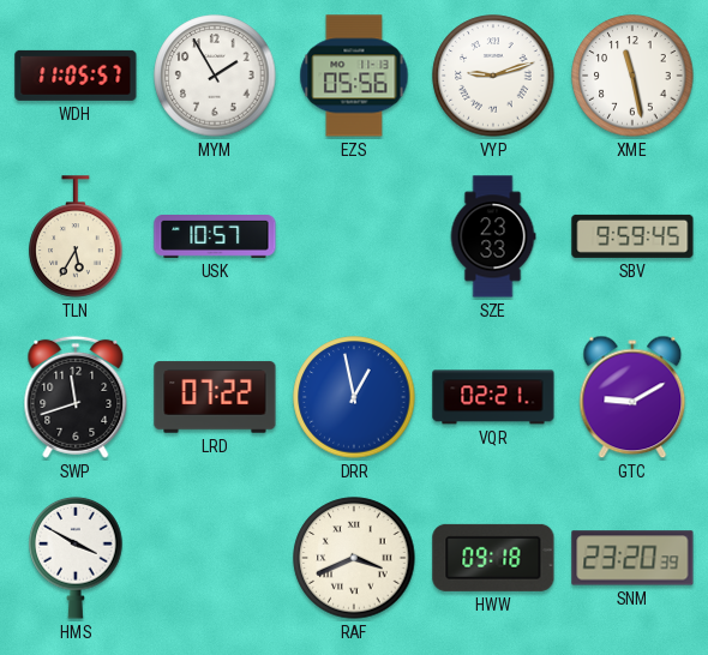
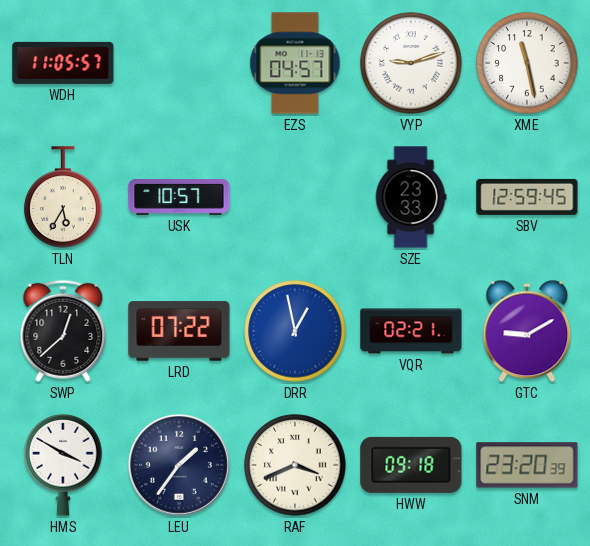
MYM: 1:55 -> none
EZS: 05:56 -> 04:57
SBV: 9:59 -> 12:59
SWP: 11:42 -> 12:38
LEU: none -> 1:36
